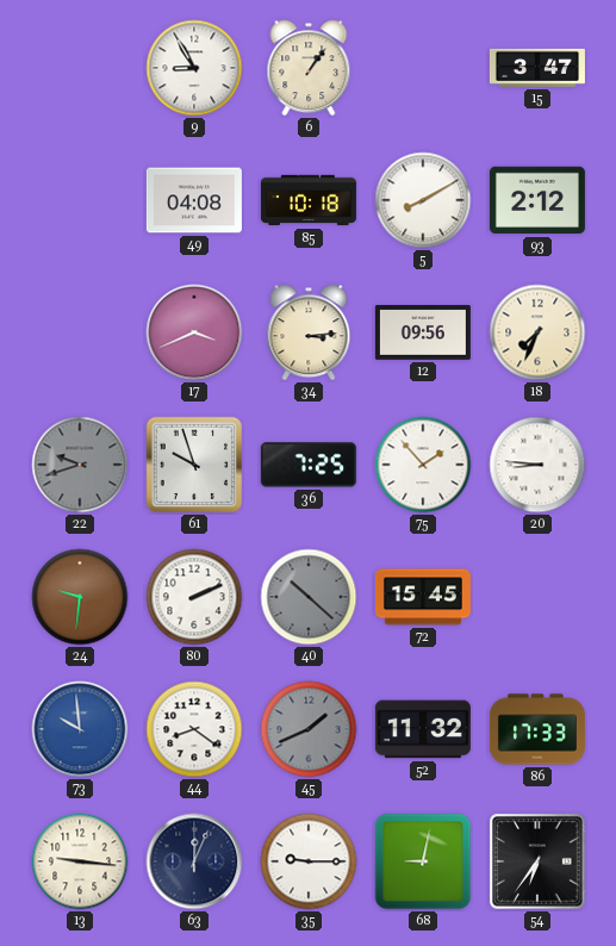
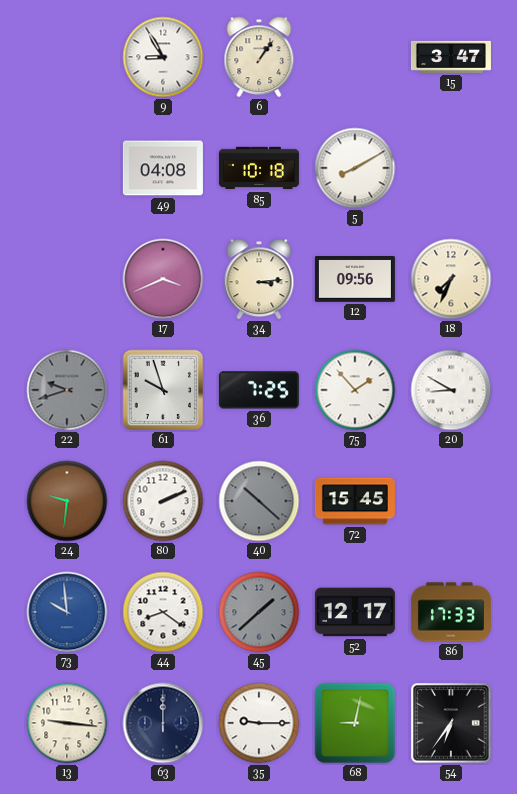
93: 2:12 -> none
20: 8:46 -> 8:50
45: 1:41 -> 1:38
52: 11:32 -> 12:17
63: 12:04 -> 12:00
